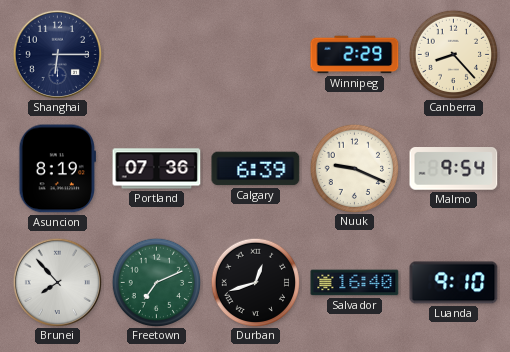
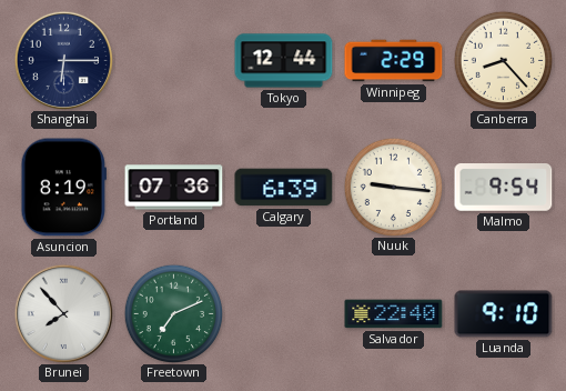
Tokyo: none -> 12:44
Nuuk: 9:19 -> 9:16
Durban: 12:42 -> none
Salvador: 16:40 -> 22:40
